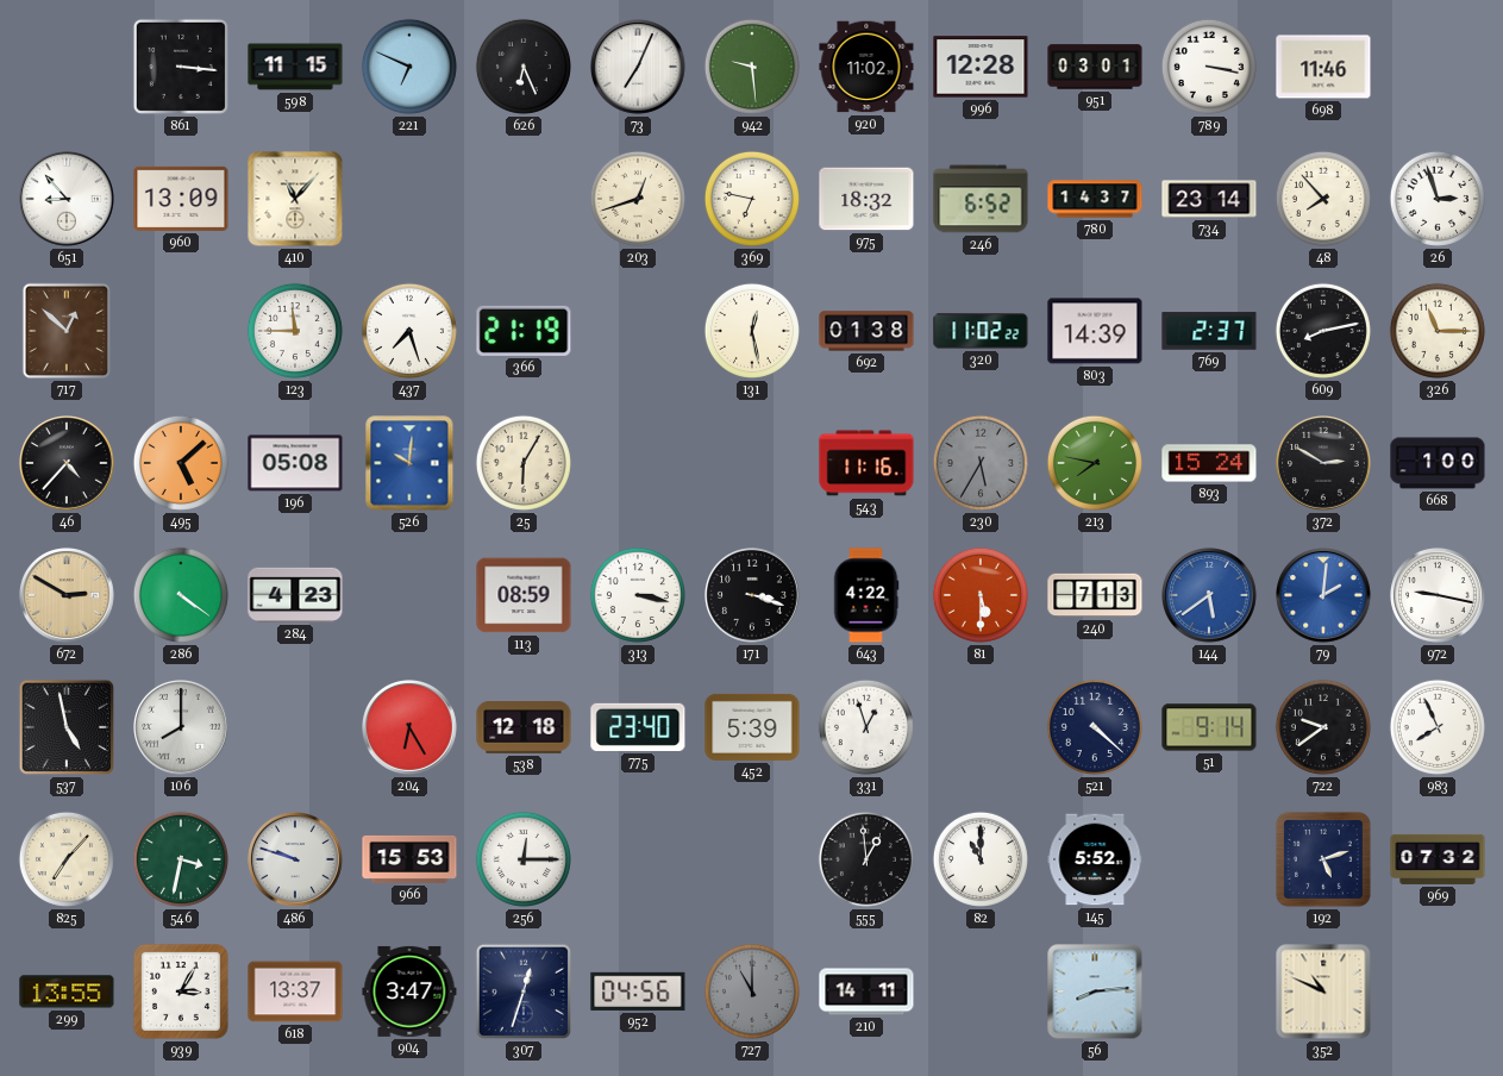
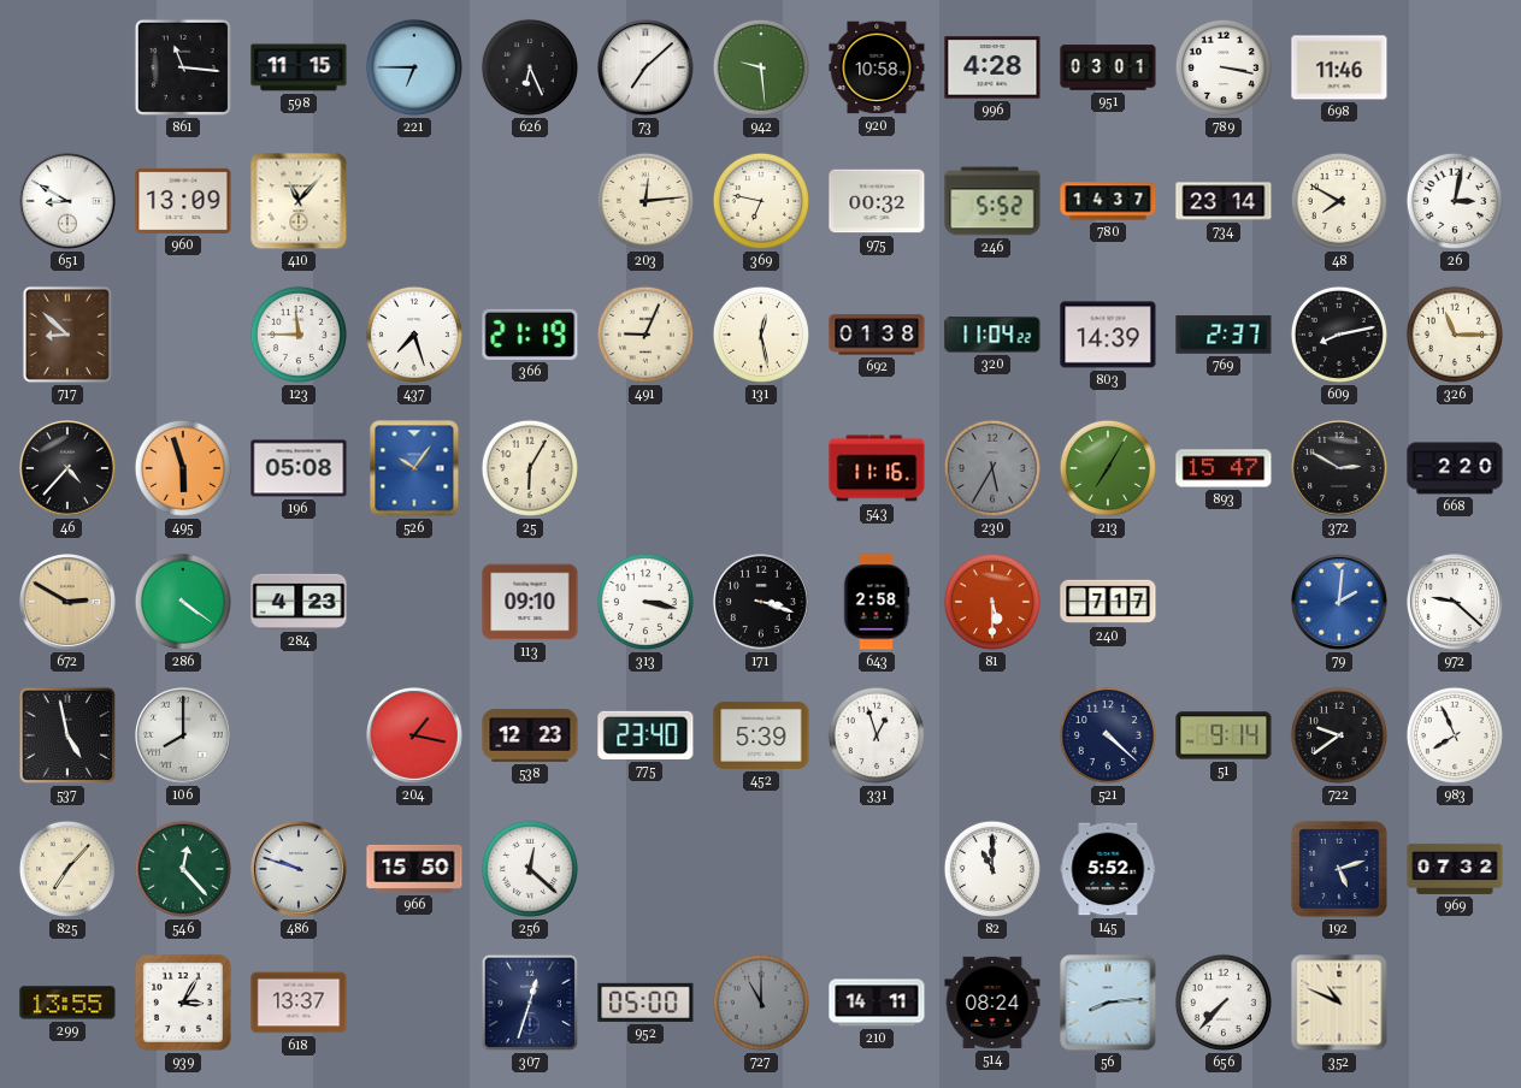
861: 3:16 -> 11:16
221: 6:49 -> 6:45
73: 7:04 -> 7:08
920: 11:02 -> 10:58
996: 12:28 -> 4:28
651: 8:53 -> 8:50
203: 12:42 -> 12:14
975: 18:32 -> 00:32
246: 6:52 -> 5:52
48: 7:53 -> 7:50
26: 2:57 -> 3:02
717: 12:52 -> 8:52
491: none -> 9:04
320: 11:02 -> 11:04
495: 5:08 -> 5:57
526: 10:01 -> 10:06
213: 7:47 -> 7:05
893: 15:24 -> 15:47
668: 1:00 -> 2:20
113: 08:59 -> 09:10
643: 4:22 -> 2:58
240: 7:13 -> 7:17
144: 5:39 -> none
972: 9:17 -> 9:22
204: 6:25 -> 1:17
538: 12:18 -> 12:23
546: 3:32 -> 12:23
966: 15:53 -> 15:50
256: 12:15 -> 12:22
555: 12:59 -> none
904: 3:47 -> none
952: 04:56 -> 05:00
514: none -> 08:24
656: none -> 7:37
